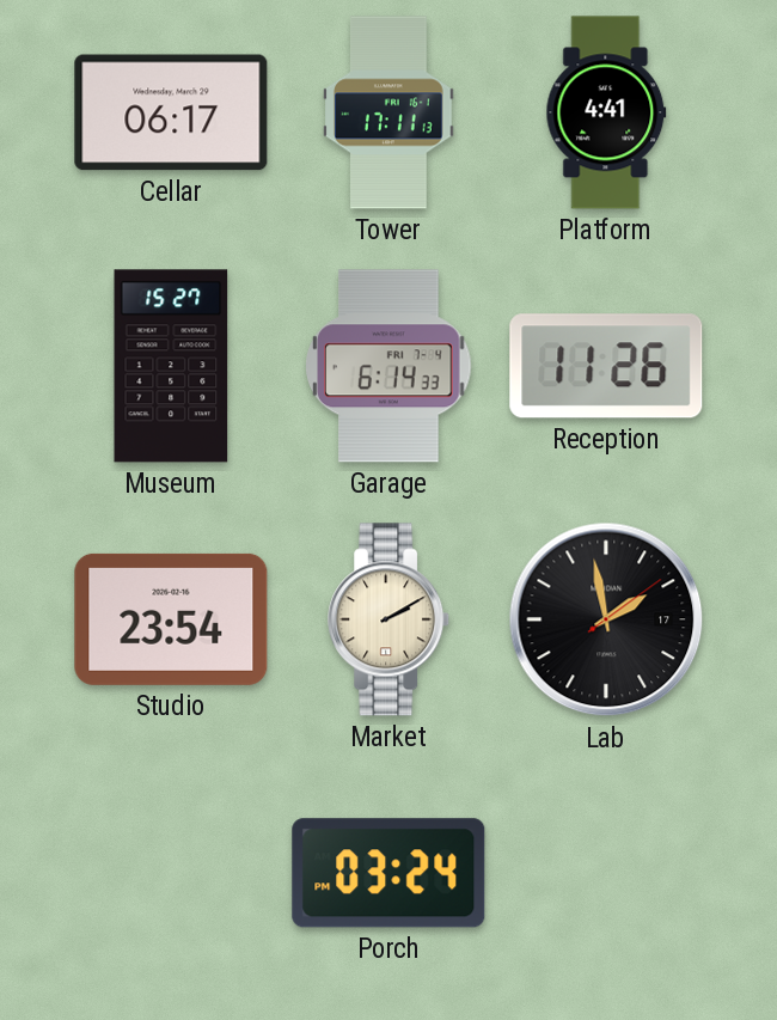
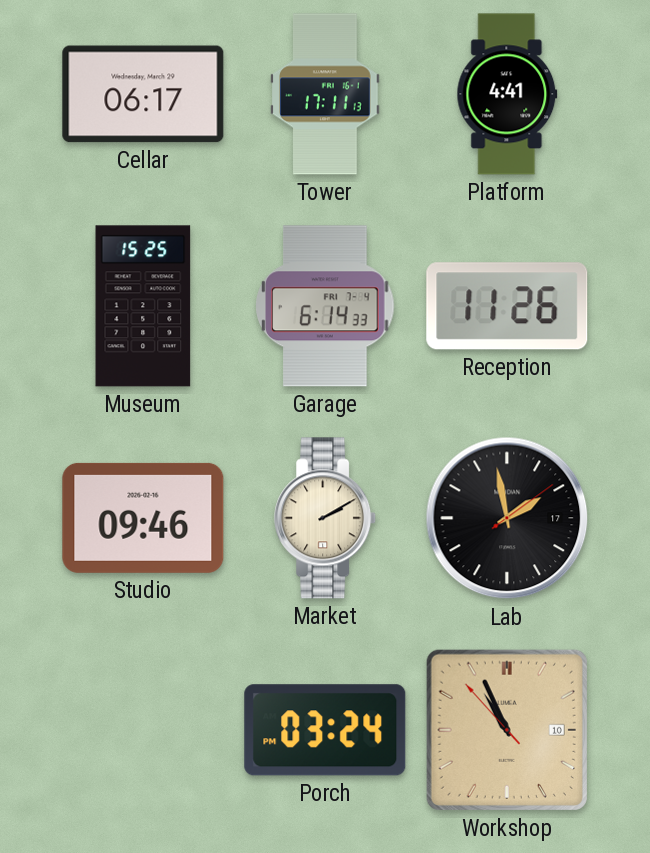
Museum: 15:27 -> 15:25
Studio: 23:54 -> 09:46
Workshop: none -> 10:55
